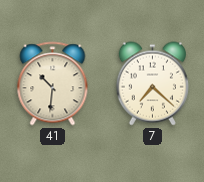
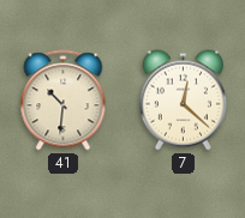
7: 7:22 -> 12:22
